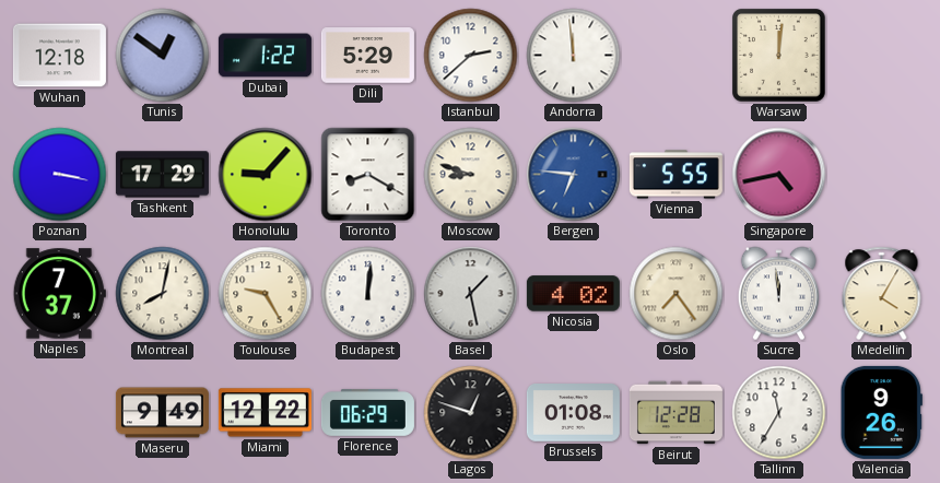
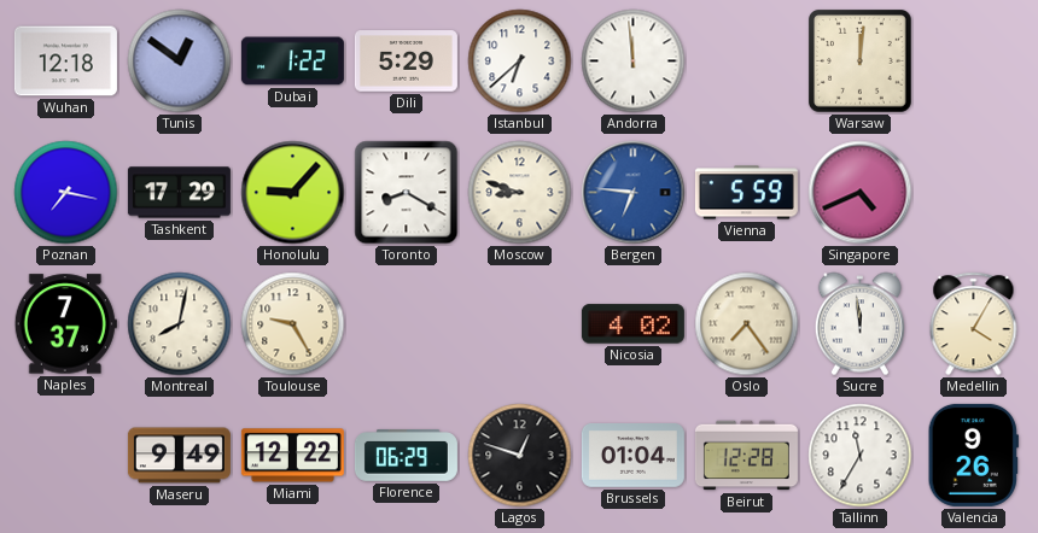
Istanbul: 2:38 -> 6:38
Poznan: 3:17 -> 7:17
Vienna: 5:55 -> 5:59
Singapore: 4:43 -> 4:41
Budapest: 12:01 -> none
Basel: 1:28 -> none
Brussels: 01:08 -> 01:04
